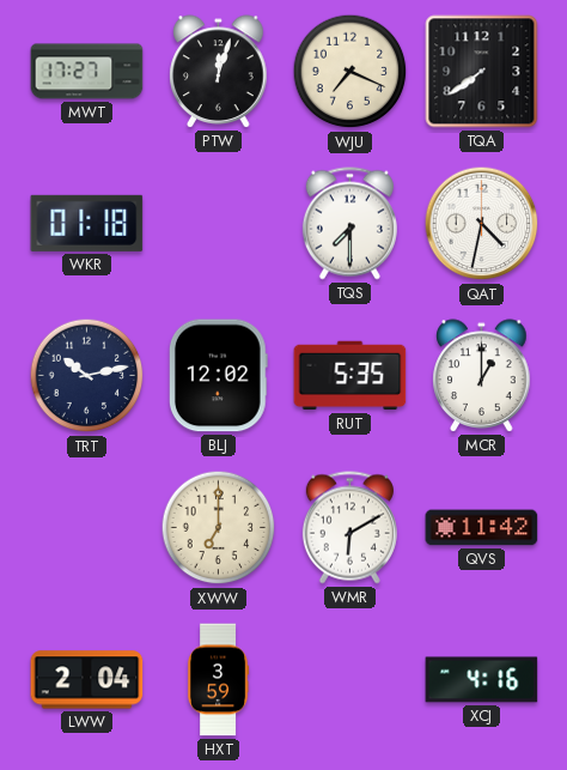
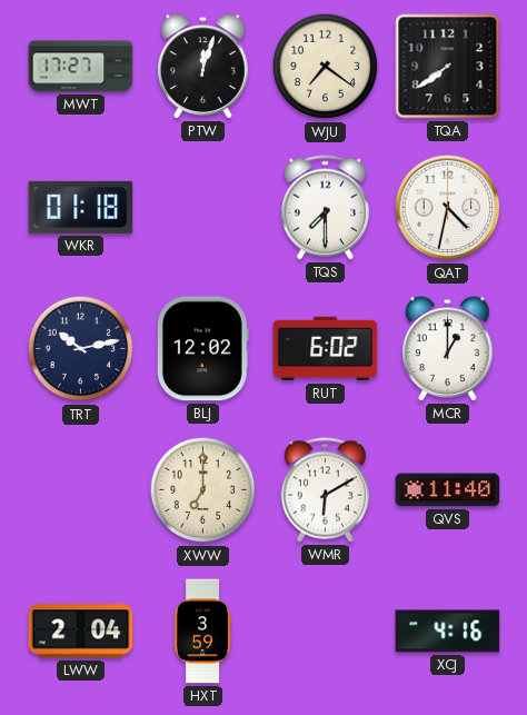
WJU: 7:19 -> 7:21
RUT: 5:35 -> 6:02
QVS: 11:42 -> 11:40
